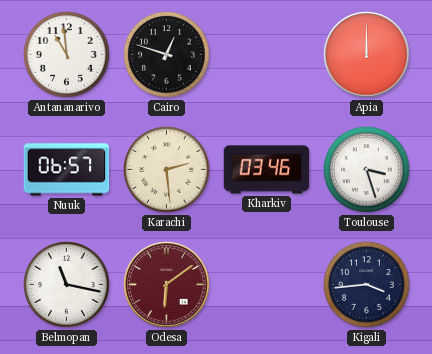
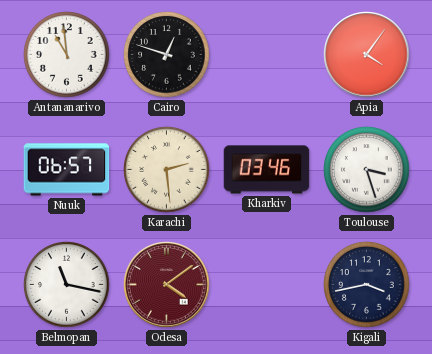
Apia: 12:00 -> 4:06
Odesa: 6:09 -> 4:09
Kigali: 3:44 -> 3:43
